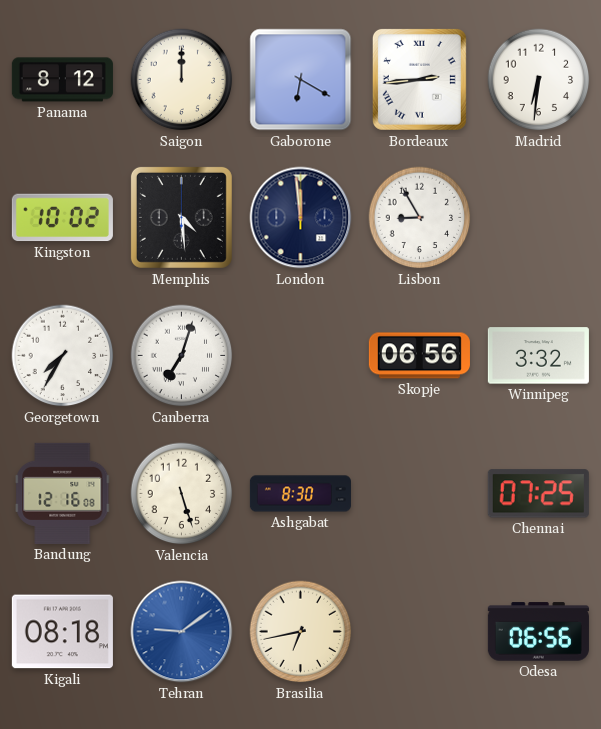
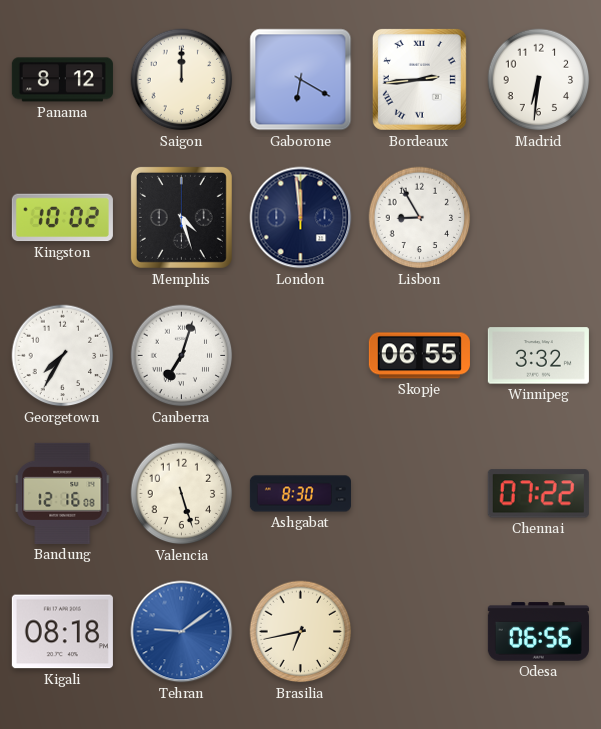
Memphis: 4:29 -> 4:27
Skopje: 06:56 -> 06:55
Chennai: 07:25 -> 07:22
